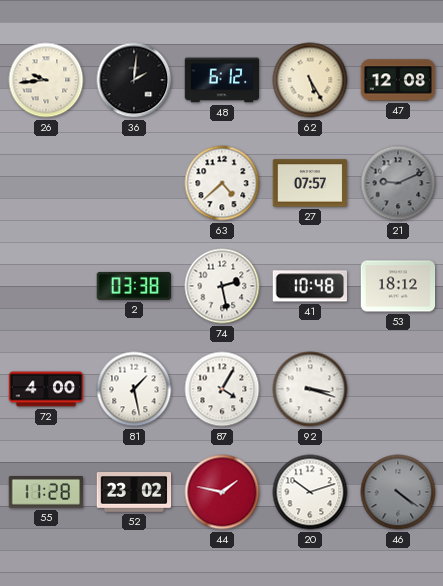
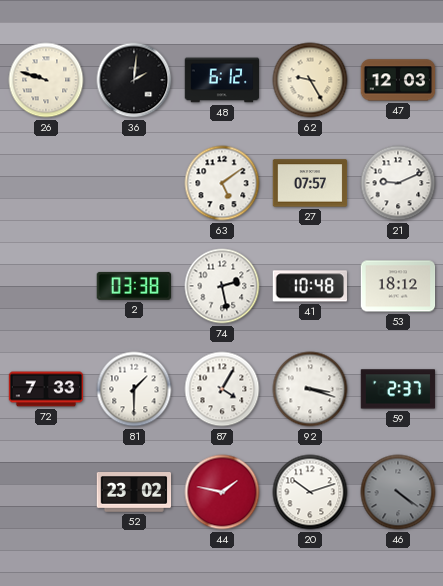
26: 9:44 -> 9:48
62: 5:25 -> 9:25
47: 12:08 -> 12:03
63: 4:38 -> 5:09
21 dial: grey -> white
72: 4:00 -> 7:33
81: 1:28 -> 1:30
59: none -> 2:37
55: 11:28 -> none
